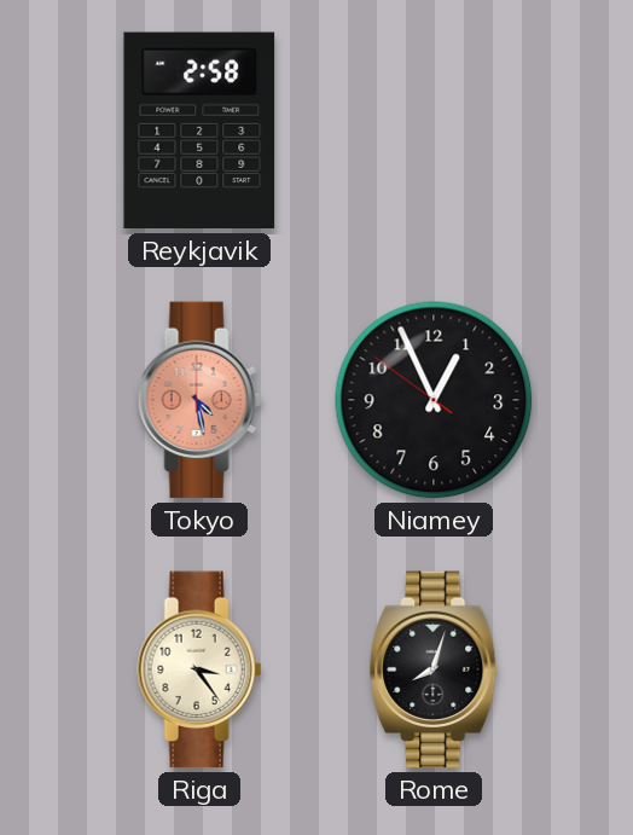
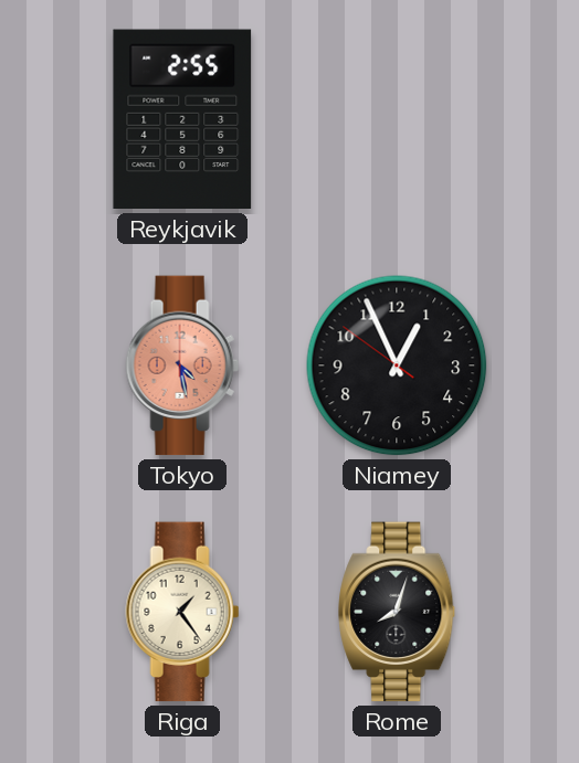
Reykjavik: 2:58 -> 2:55
Riga: 3:24 -> 1:24
